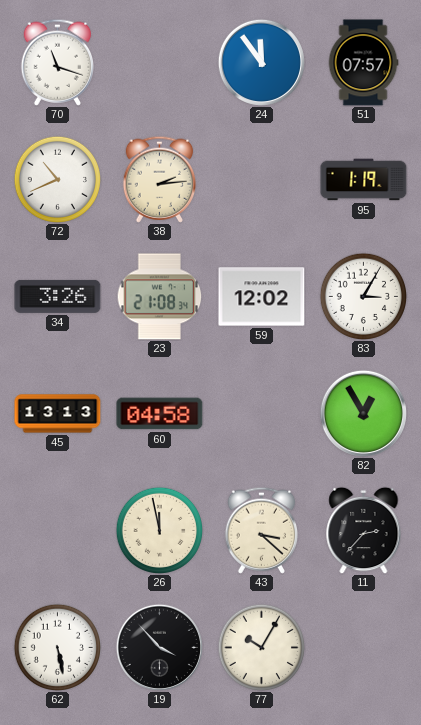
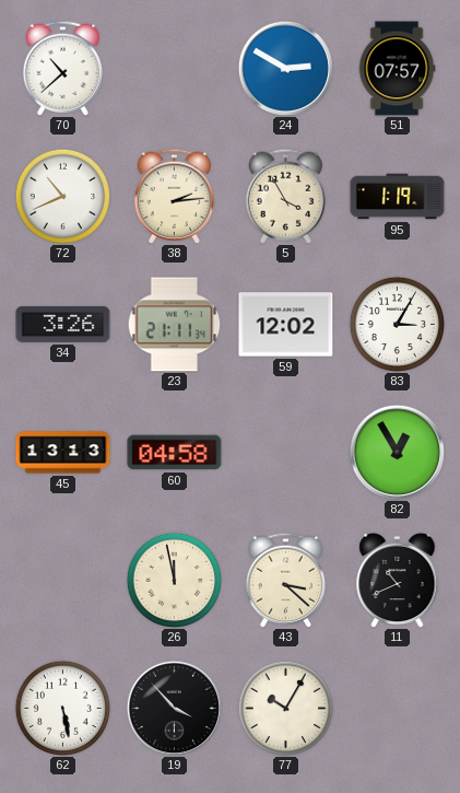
70: 11:18 -> 10:38
24: 11:54 -> 2:50
5: none -> 3:55
23: 21:08 -> 21:11
11: 2:37 -> 10:41
